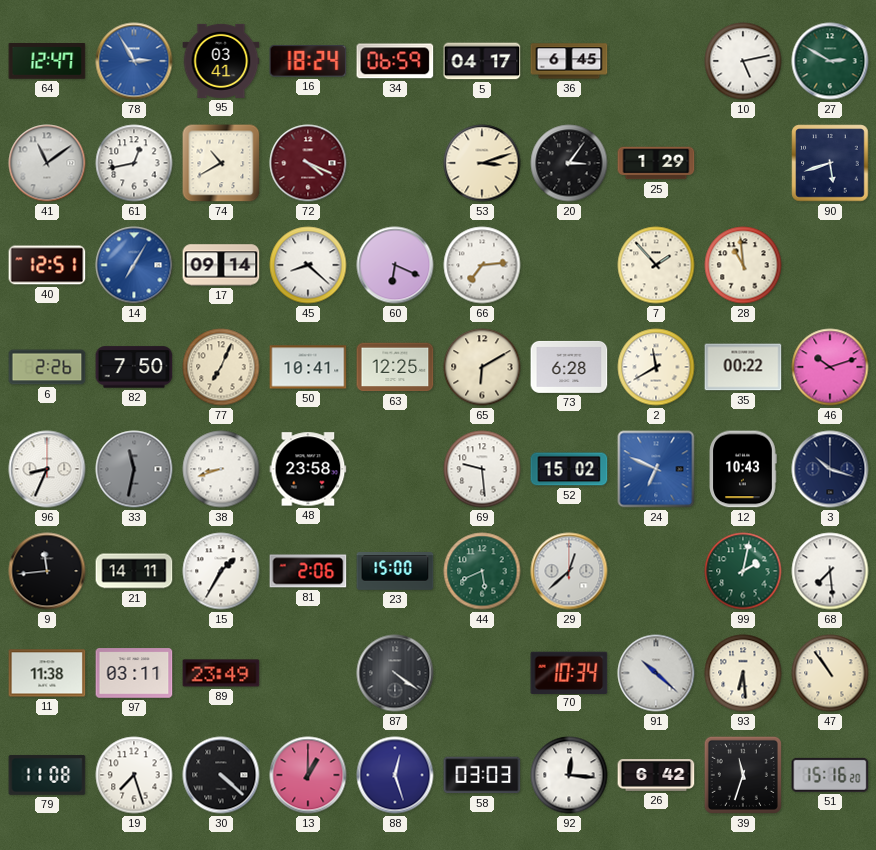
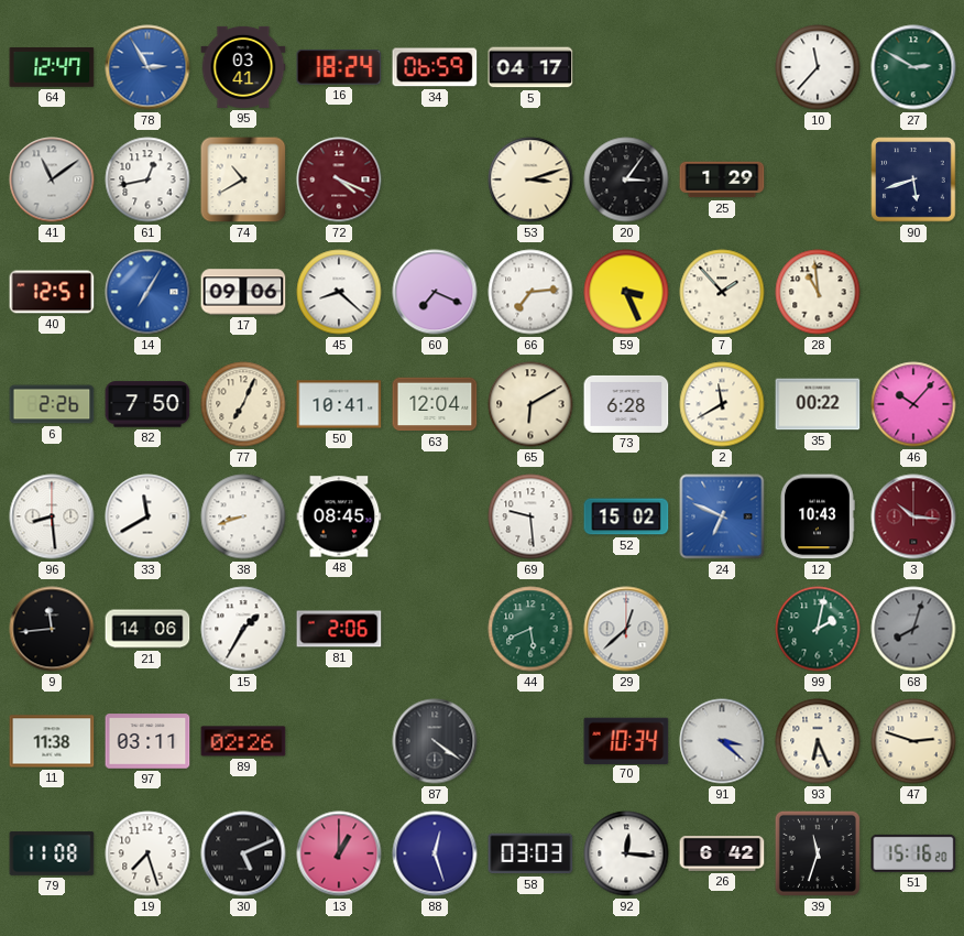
36: 6:45 -> none
10: 5:13 -> 11:37
17: 09:14 -> 09:06
60: 6:19 -> 7:19
59: none -> 3:26
63: 12:25 -> 12:04
46: 10:12 -> 10:07
96: 8:34 -> 8:29
33: 11:32 -> 11:40
33 dial: grey -> white
48: 23:58 -> 08:45
3: 10:18 -> 10:16
3 dial: navy -> burgundy
21: 14:11 -> 14:06
23: 15:00 -> none
68: 7:29 -> 8:03
68 dial: white -> grey
89: 23:49 -> 02:26
91: 10:22 -> 3:22
93: 6:29 -> 6:26
47: 10:54 -> 2:48
30: 4:22 -> 5:11
